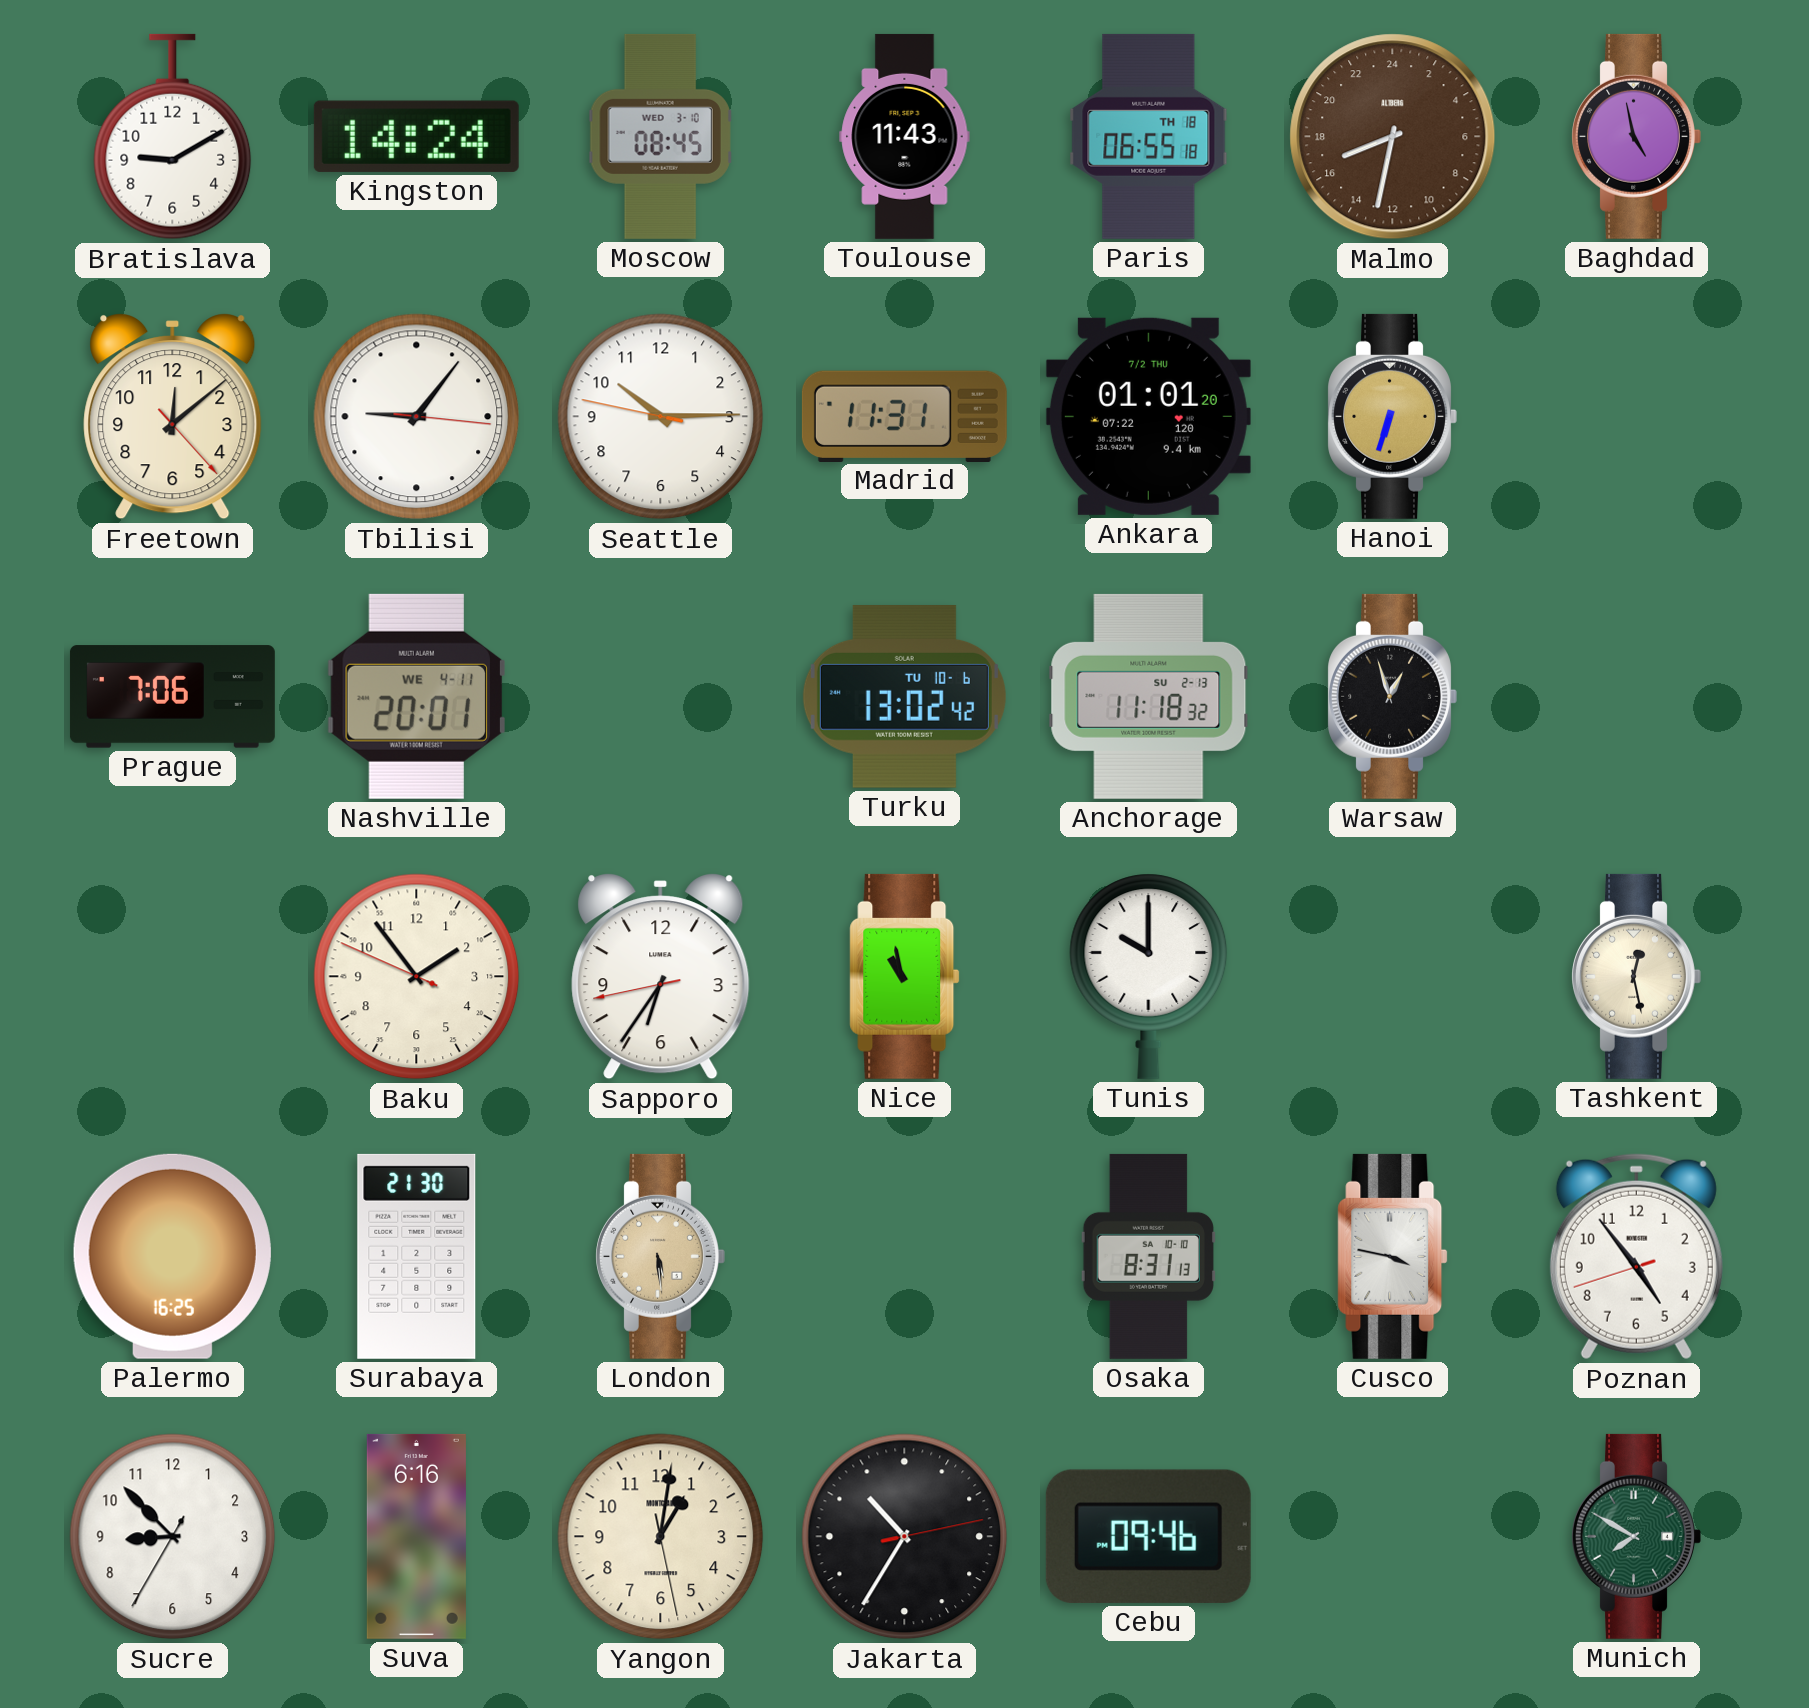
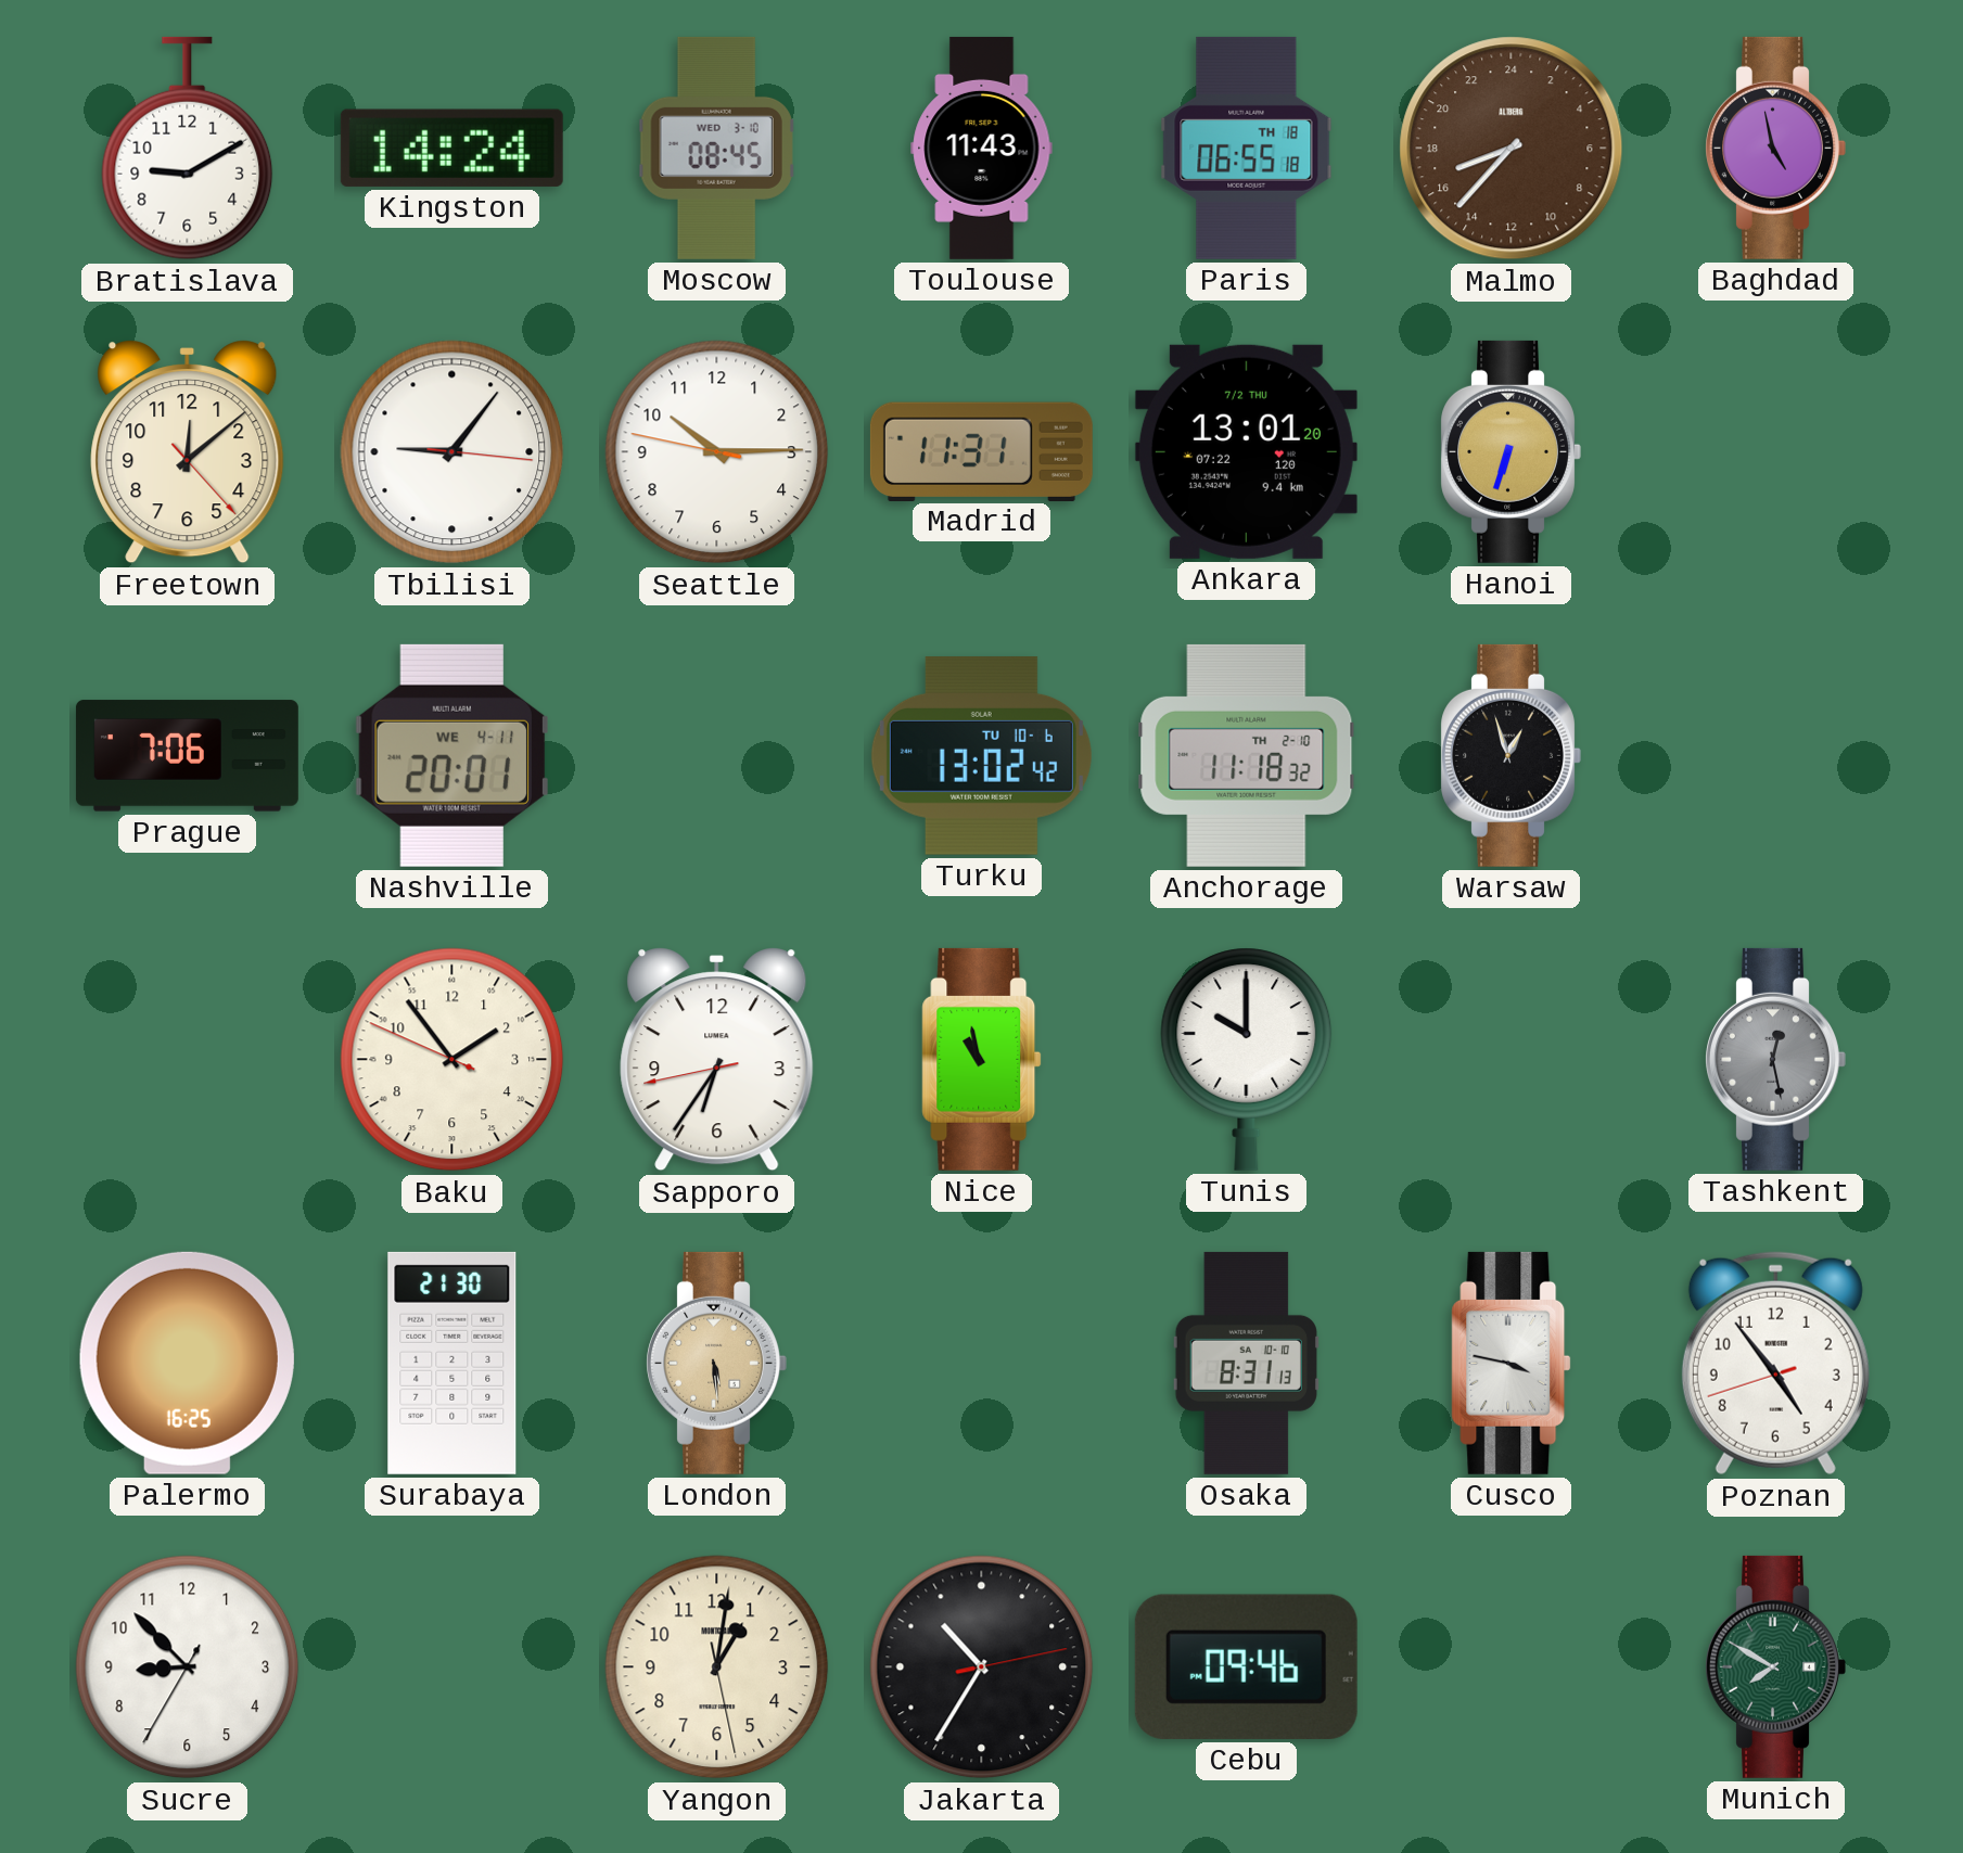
Malmo: 16:32 -> 16:37
Ankara: 01:01 -> 13:01
Anchorage date: SU 2-13 -> TH 2-10
Tashkent dial: cream -> grey
Suva: 6:16 -> none
